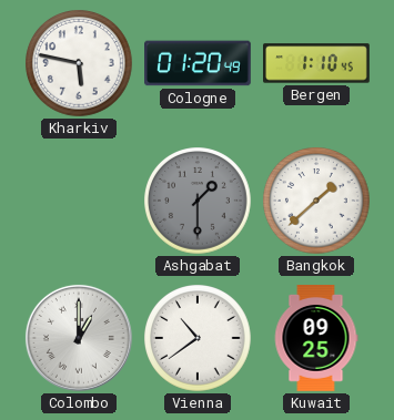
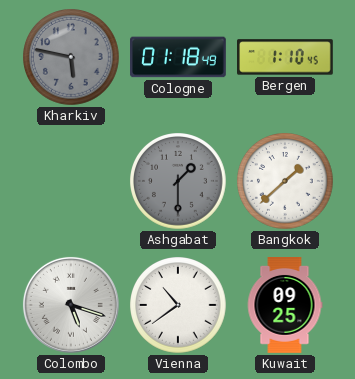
Kharkiv dial: white -> grey
Cologne: 01:20 -> 01:18
Colombo: 1:00 -> 5:18
